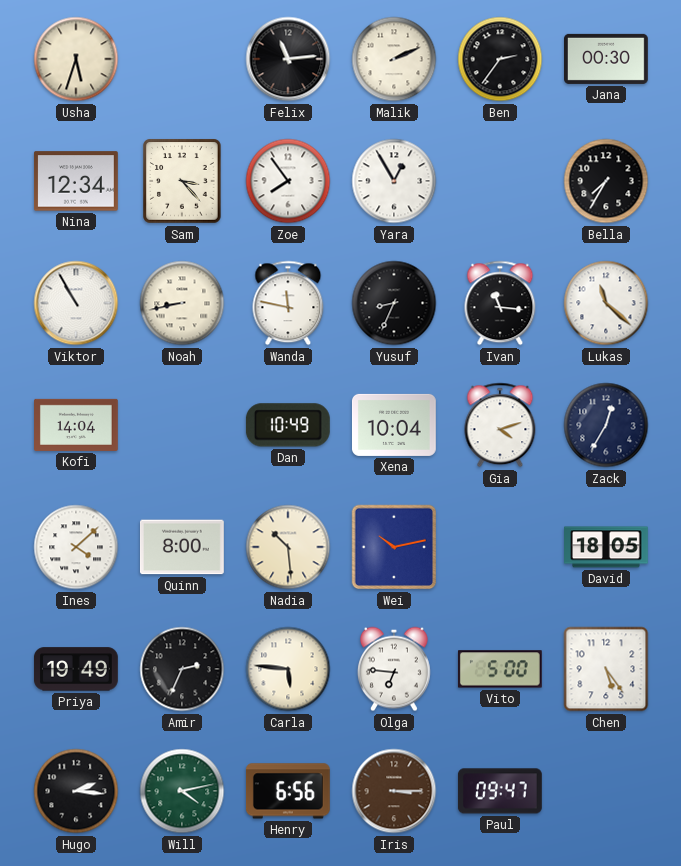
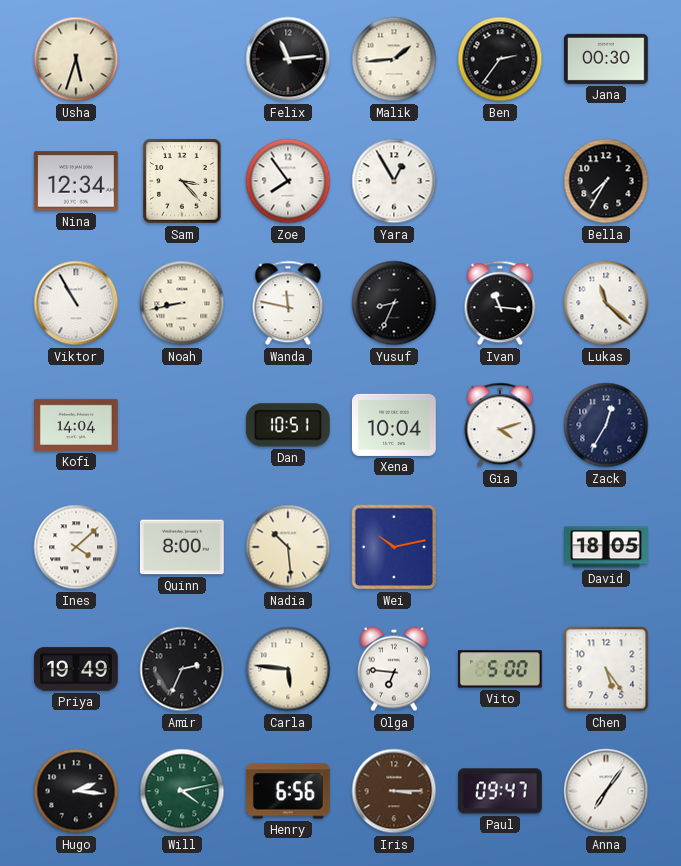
Malik: 2:11 -> 1:44
Dan: 10:49 -> 10:51
Anna: none -> 7:06
